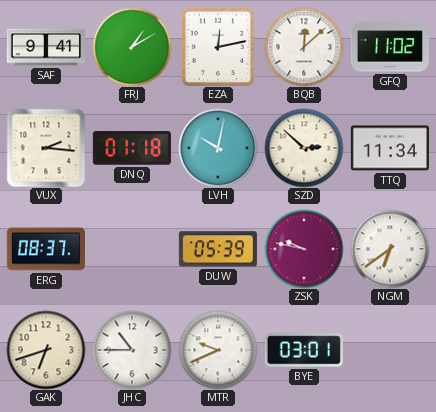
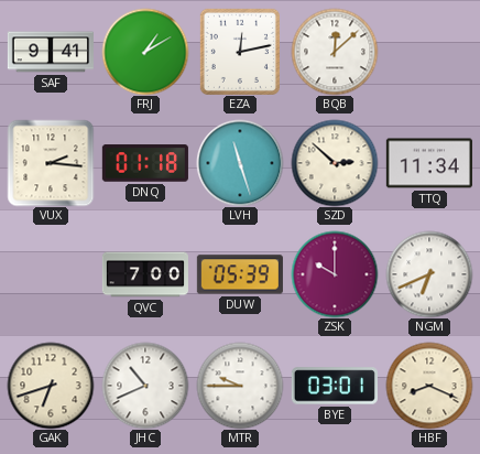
GFQ: 11:02 -> none
LVH: 10:02 -> 11:27
ERG: 08:37 -> none
QVC: none -> 7:00
ZSK: 9:47 -> 10:00
NGM: 6:39 -> 6:41
JHC: 10:45 -> 10:41
MTR: 9:41 -> 9:45
HBF: none -> 8:19
